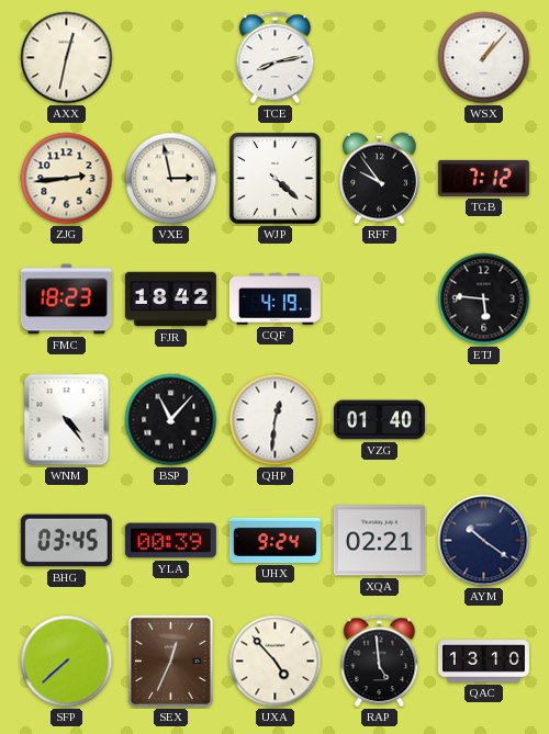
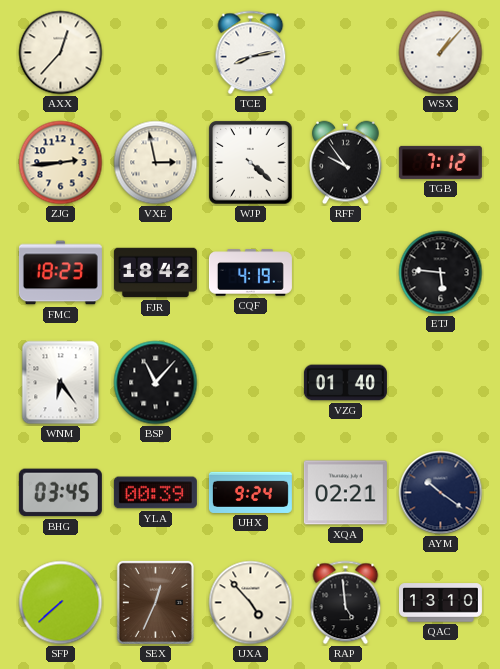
AXX: 12:32 -> 12:37
WNM: 4:24 -> 6:24
QHP: 12:31 -> none
